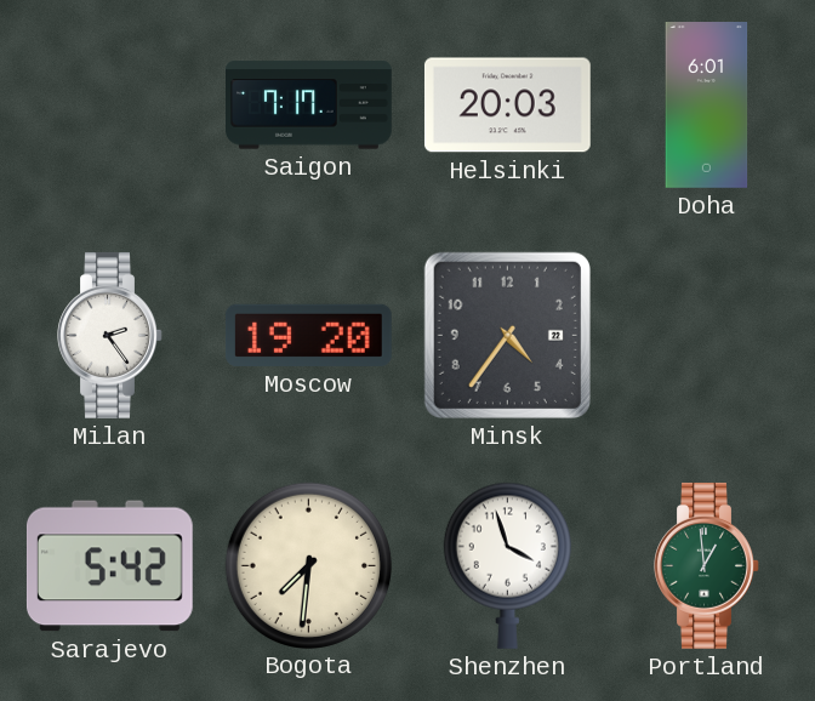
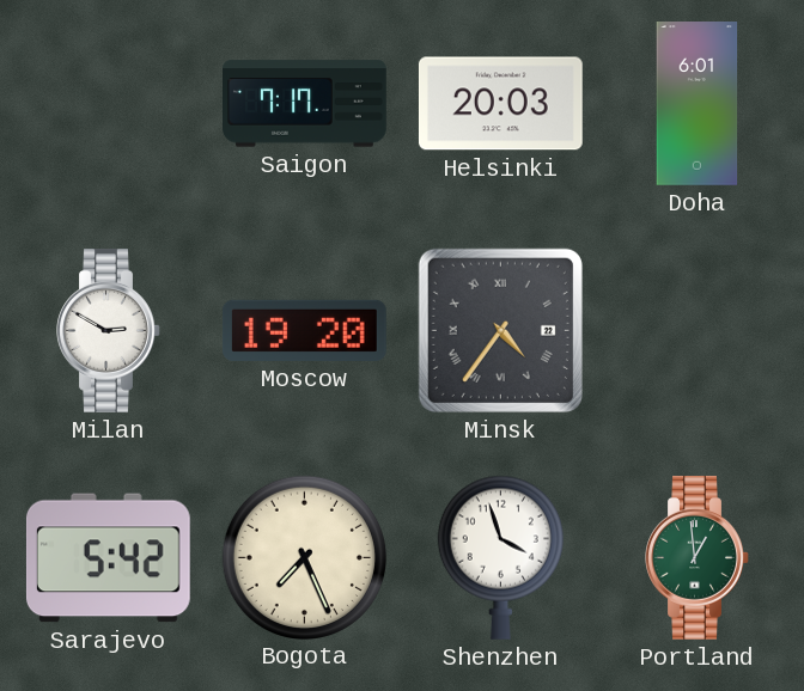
Milan: 2:24 -> 2:50
Minsk numerals: Arabic -> Roman
Bogota: 7:31 -> 7:26
